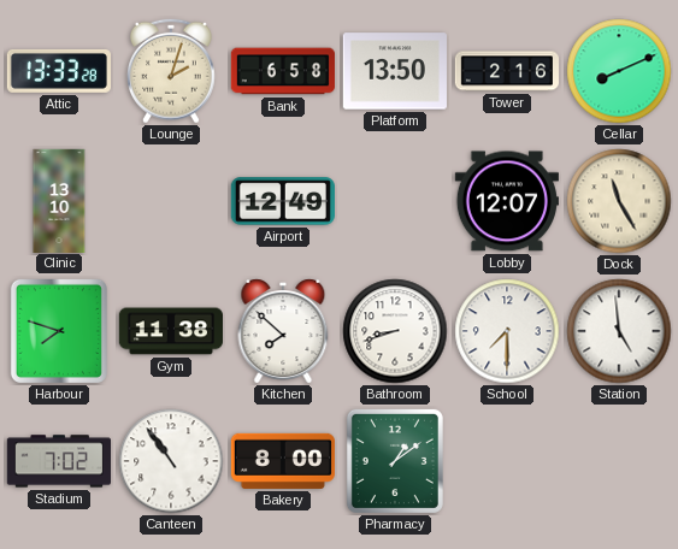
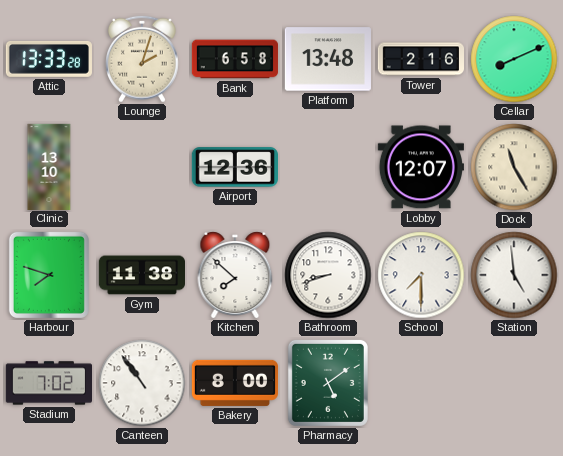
Platform: 13:50 -> 13:48
Airport: 12:49 -> 12:36
Pharmacy: 1:09 -> 5:09
